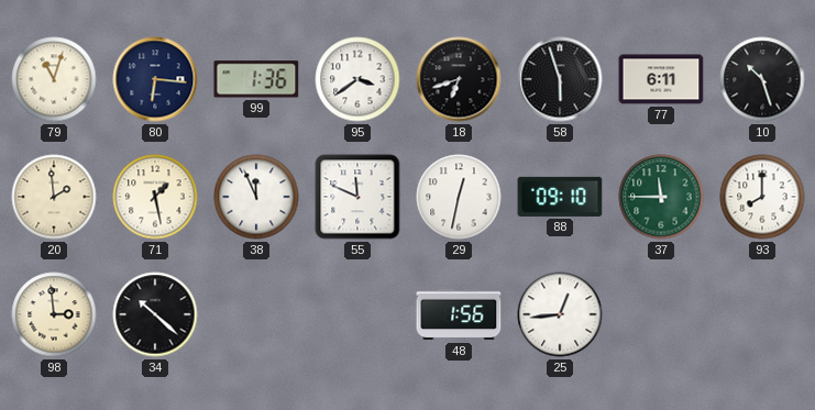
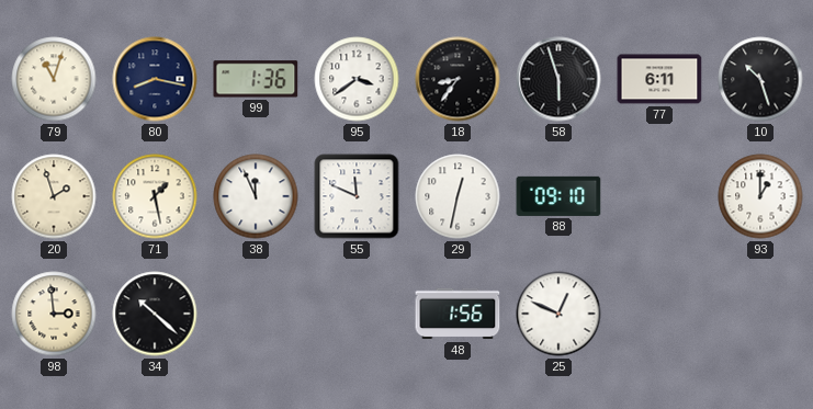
80: 6:16 -> 8:17
18: 6:42 -> 8:36
20: 1:59 -> 1:57
37: 11:45 -> none
93: 8:00 -> 1:00
25: 12:44 -> 12:49
